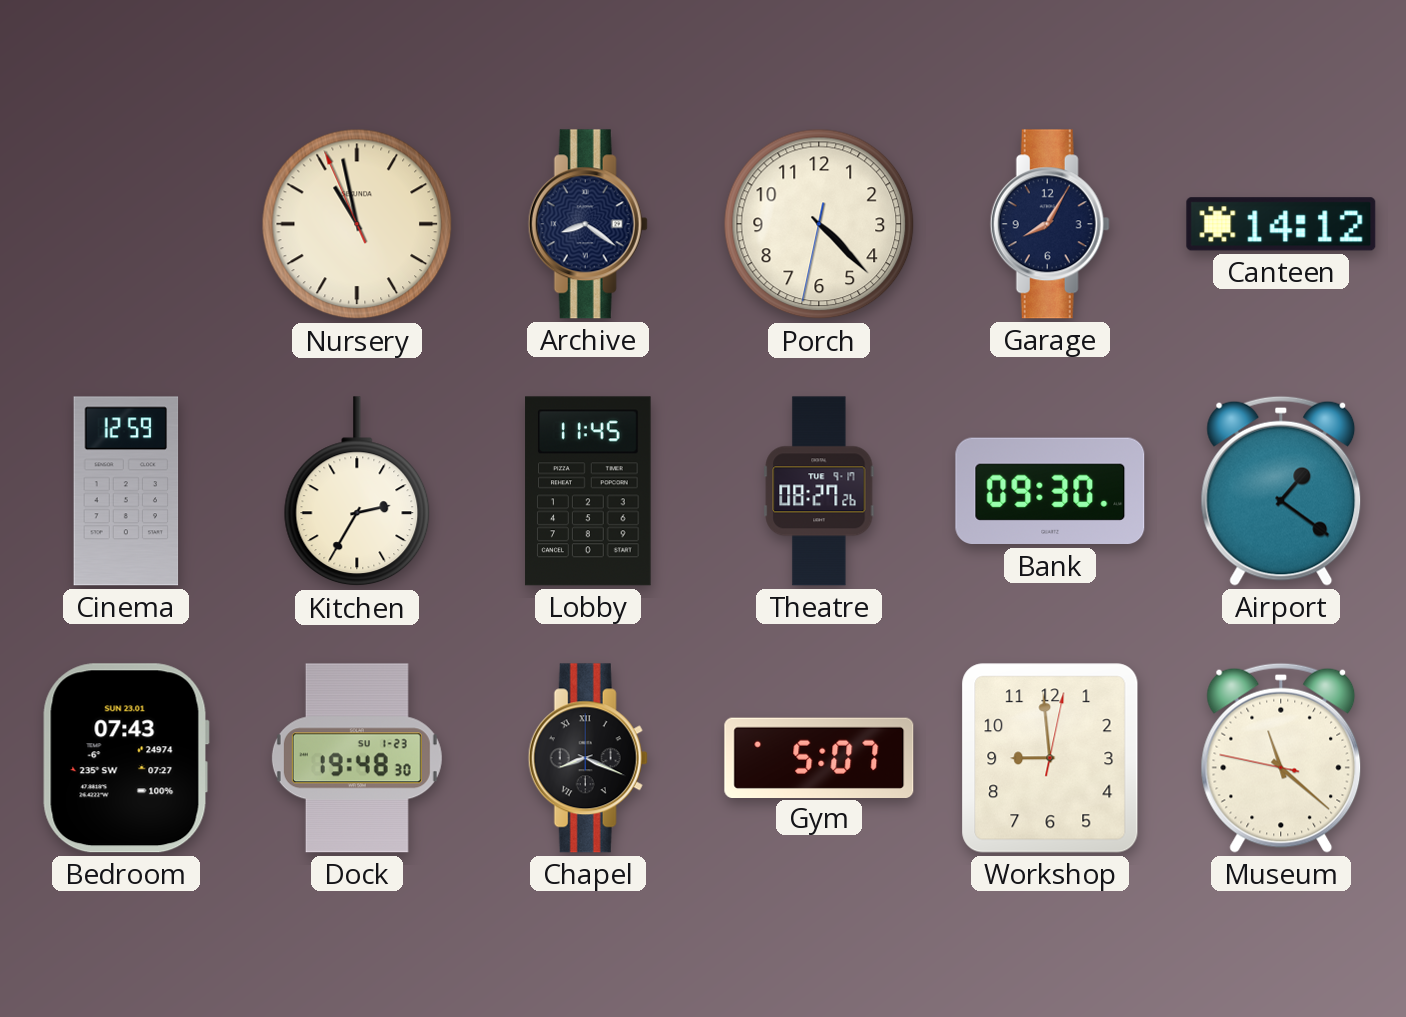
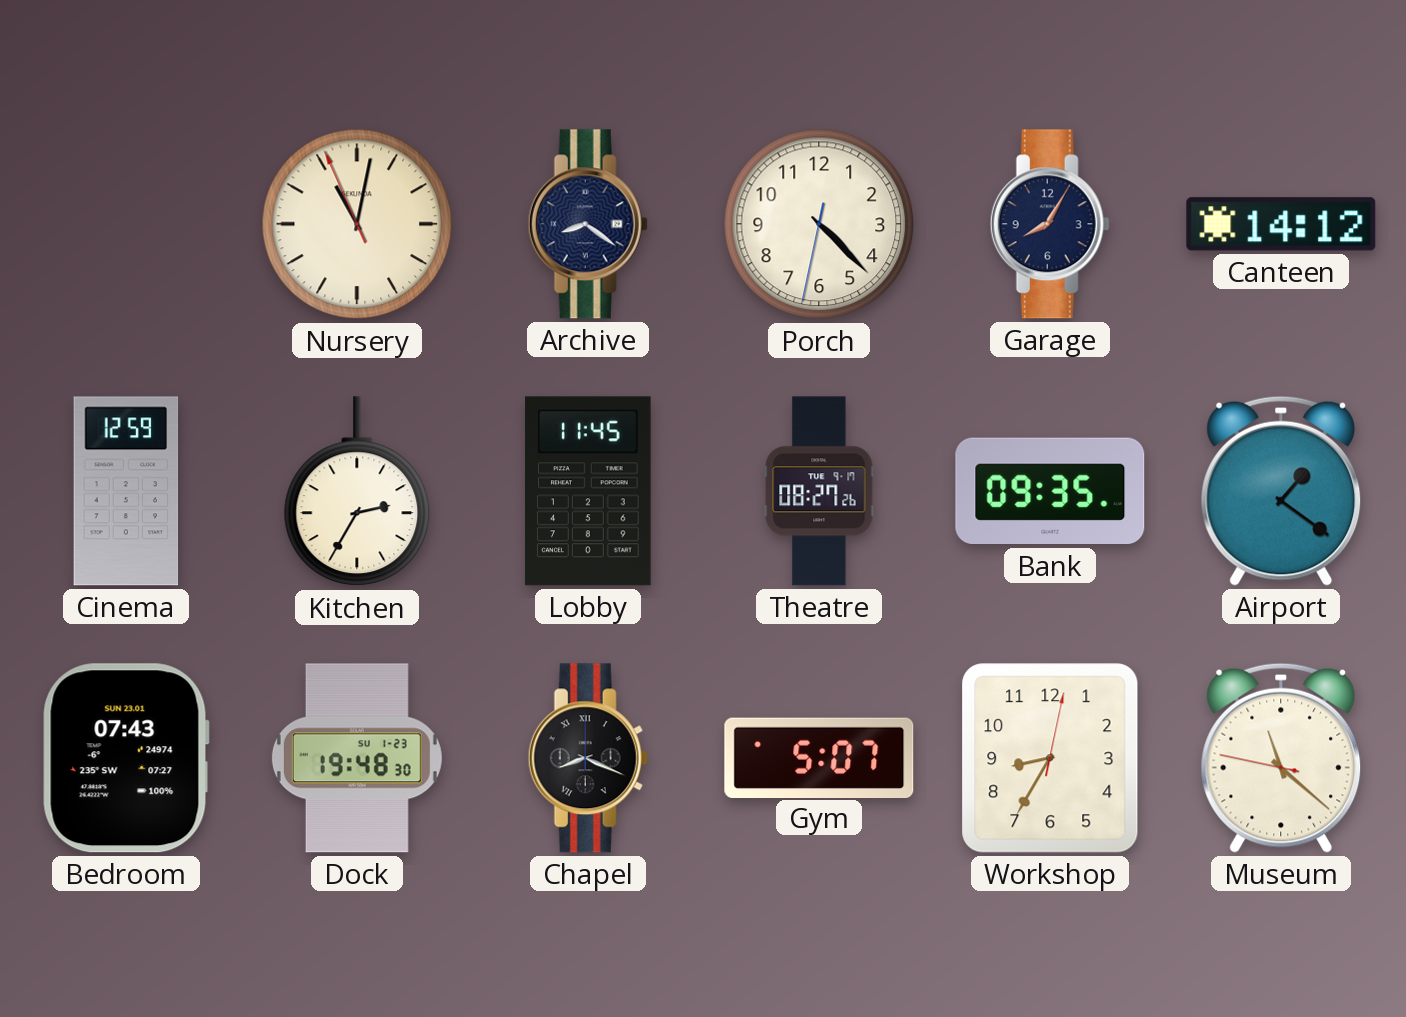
Nursery: 10:57 -> 11:01
Bank: 09:30 -> 09:35
Workshop: 8:59 -> 8:35
